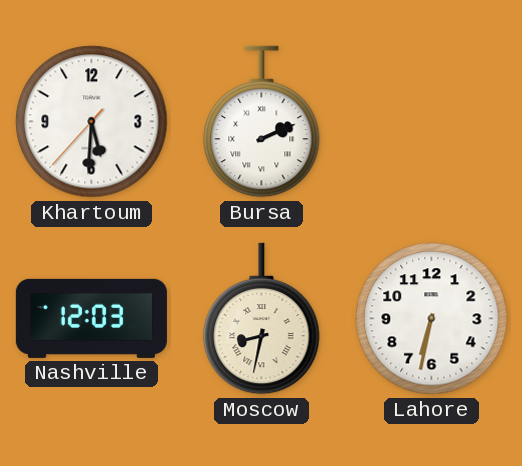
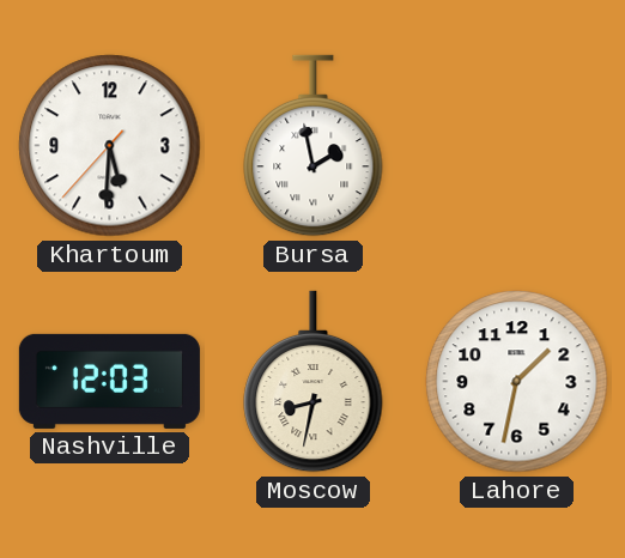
Bursa: 2:11 -> 1:58
Lahore: 6:32 -> 1:32
